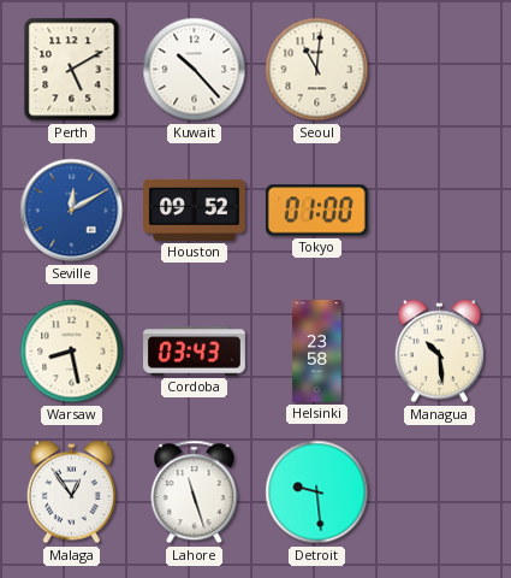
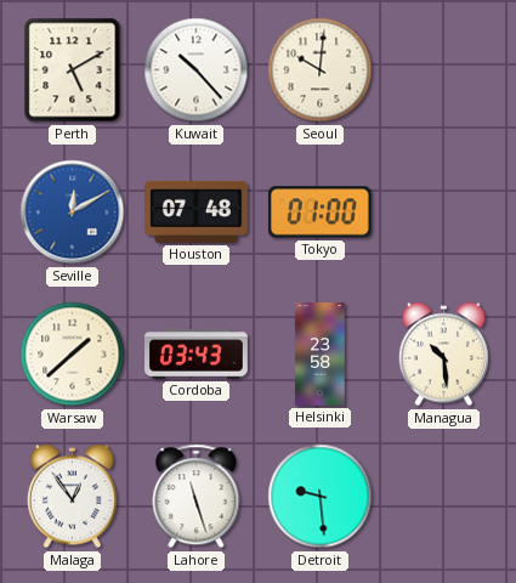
Seoul: 11:01 -> 10:01
Houston: 09:52 -> 07:48
Warsaw: 8:28 -> 1:38
